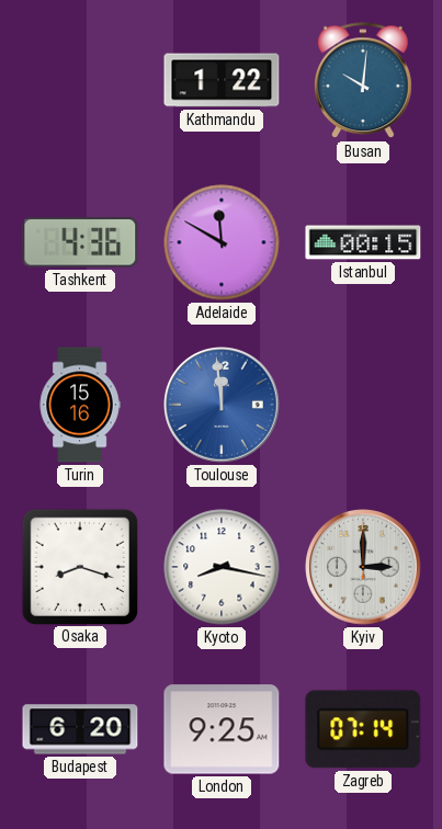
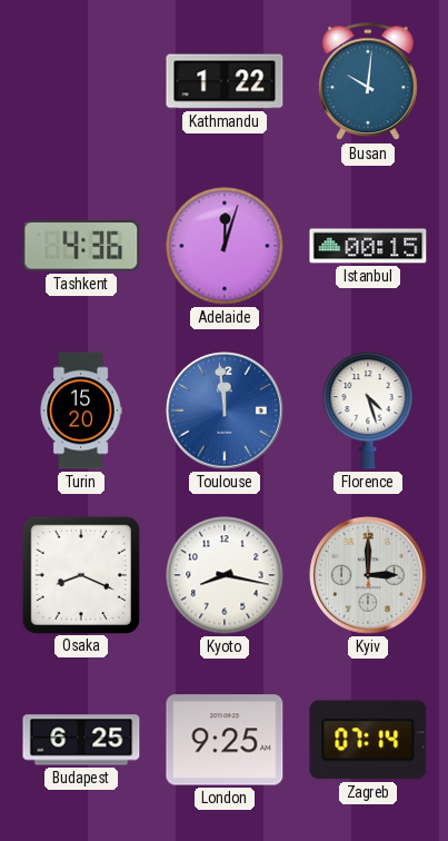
Adelaide: 11:50 -> 12:03
Turin: 15:16 -> 15:20
Florence: none -> 4:27
Osaka: 8:18 -> 8:19
Budapest: 6:20 -> 6:25
